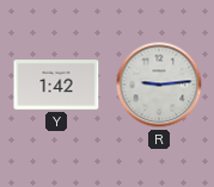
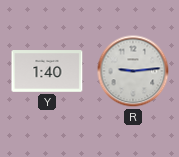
Y: 1:42 -> 1:40
